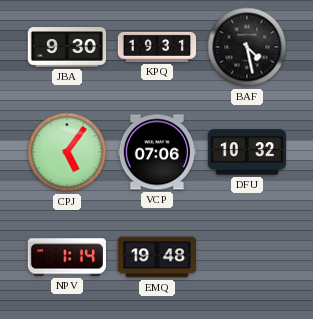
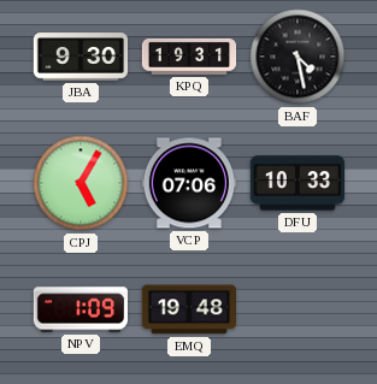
CPJ: 5:06 -> 5:05
DFU: 10:32 -> 10:33
NPV: 1:14 -> 1:09
